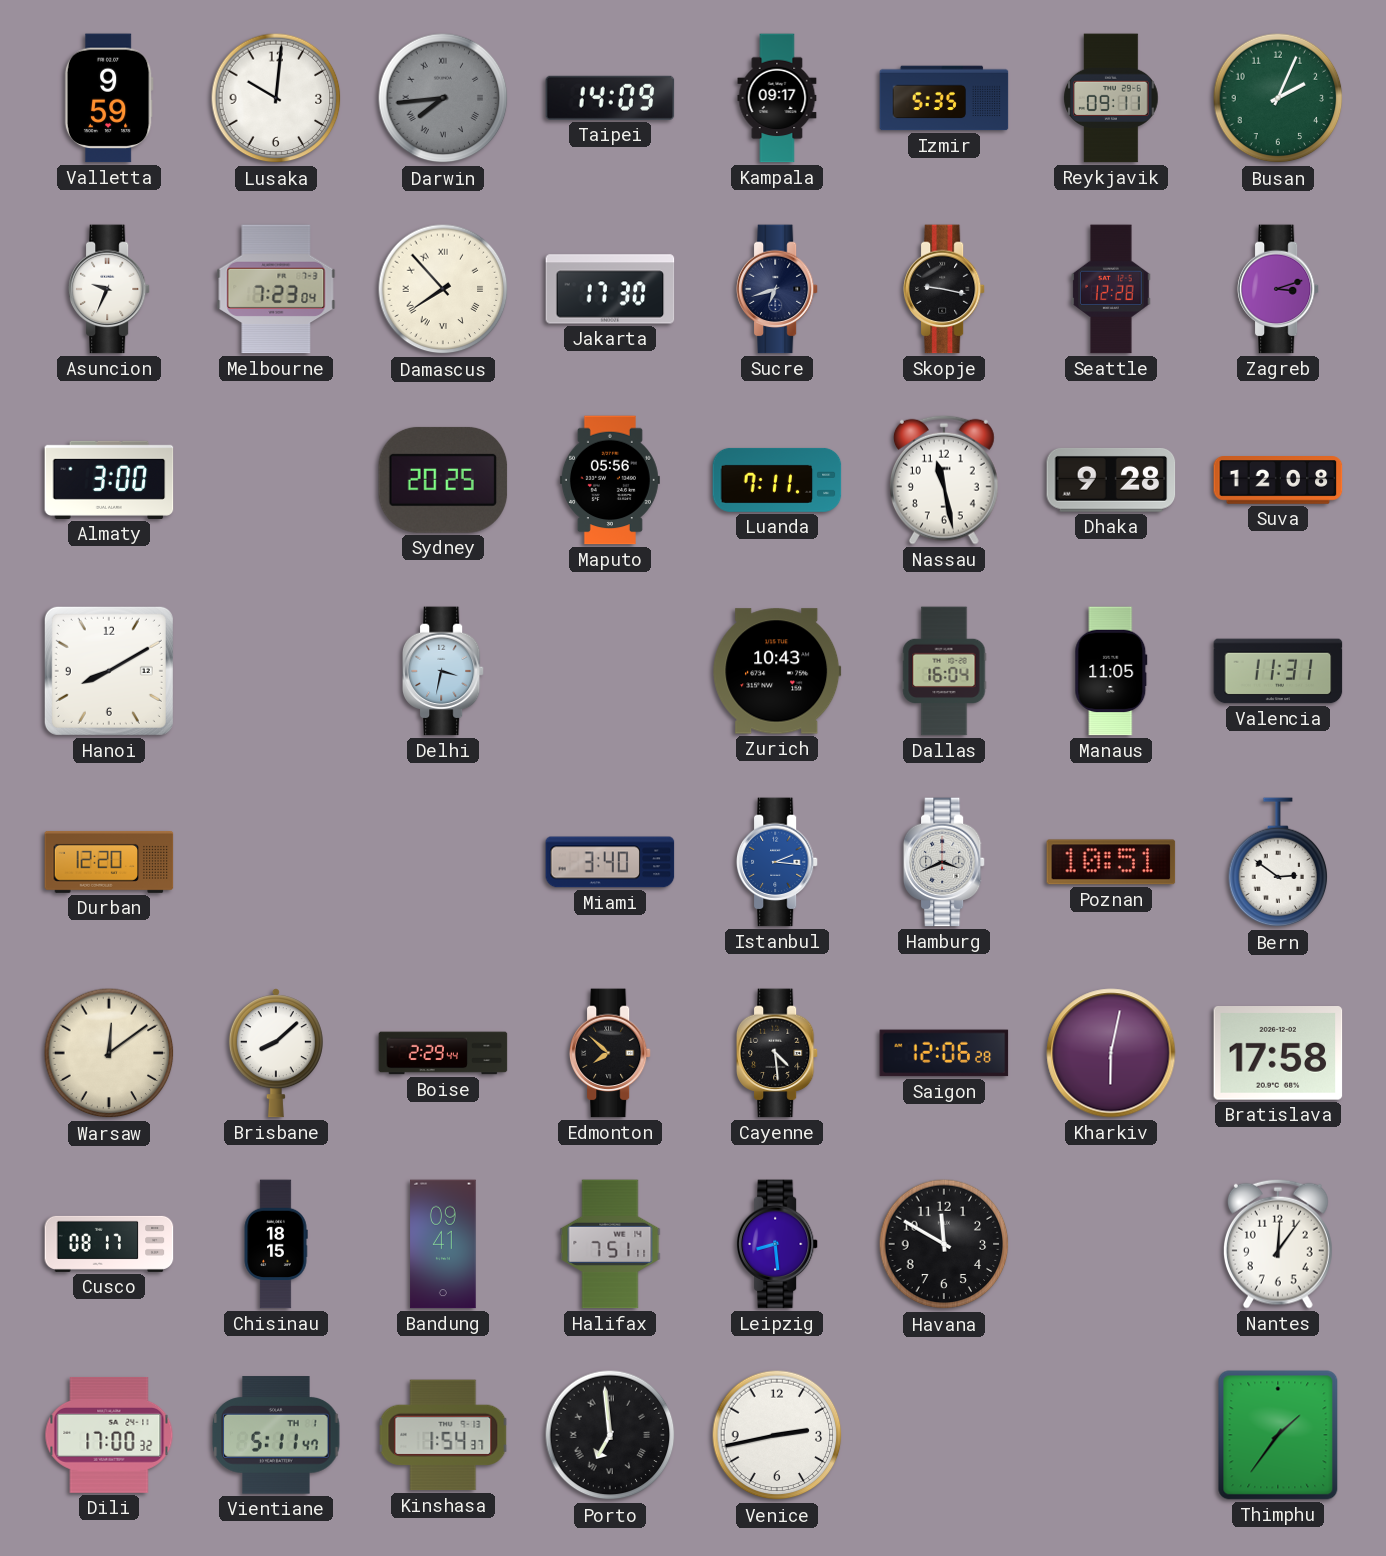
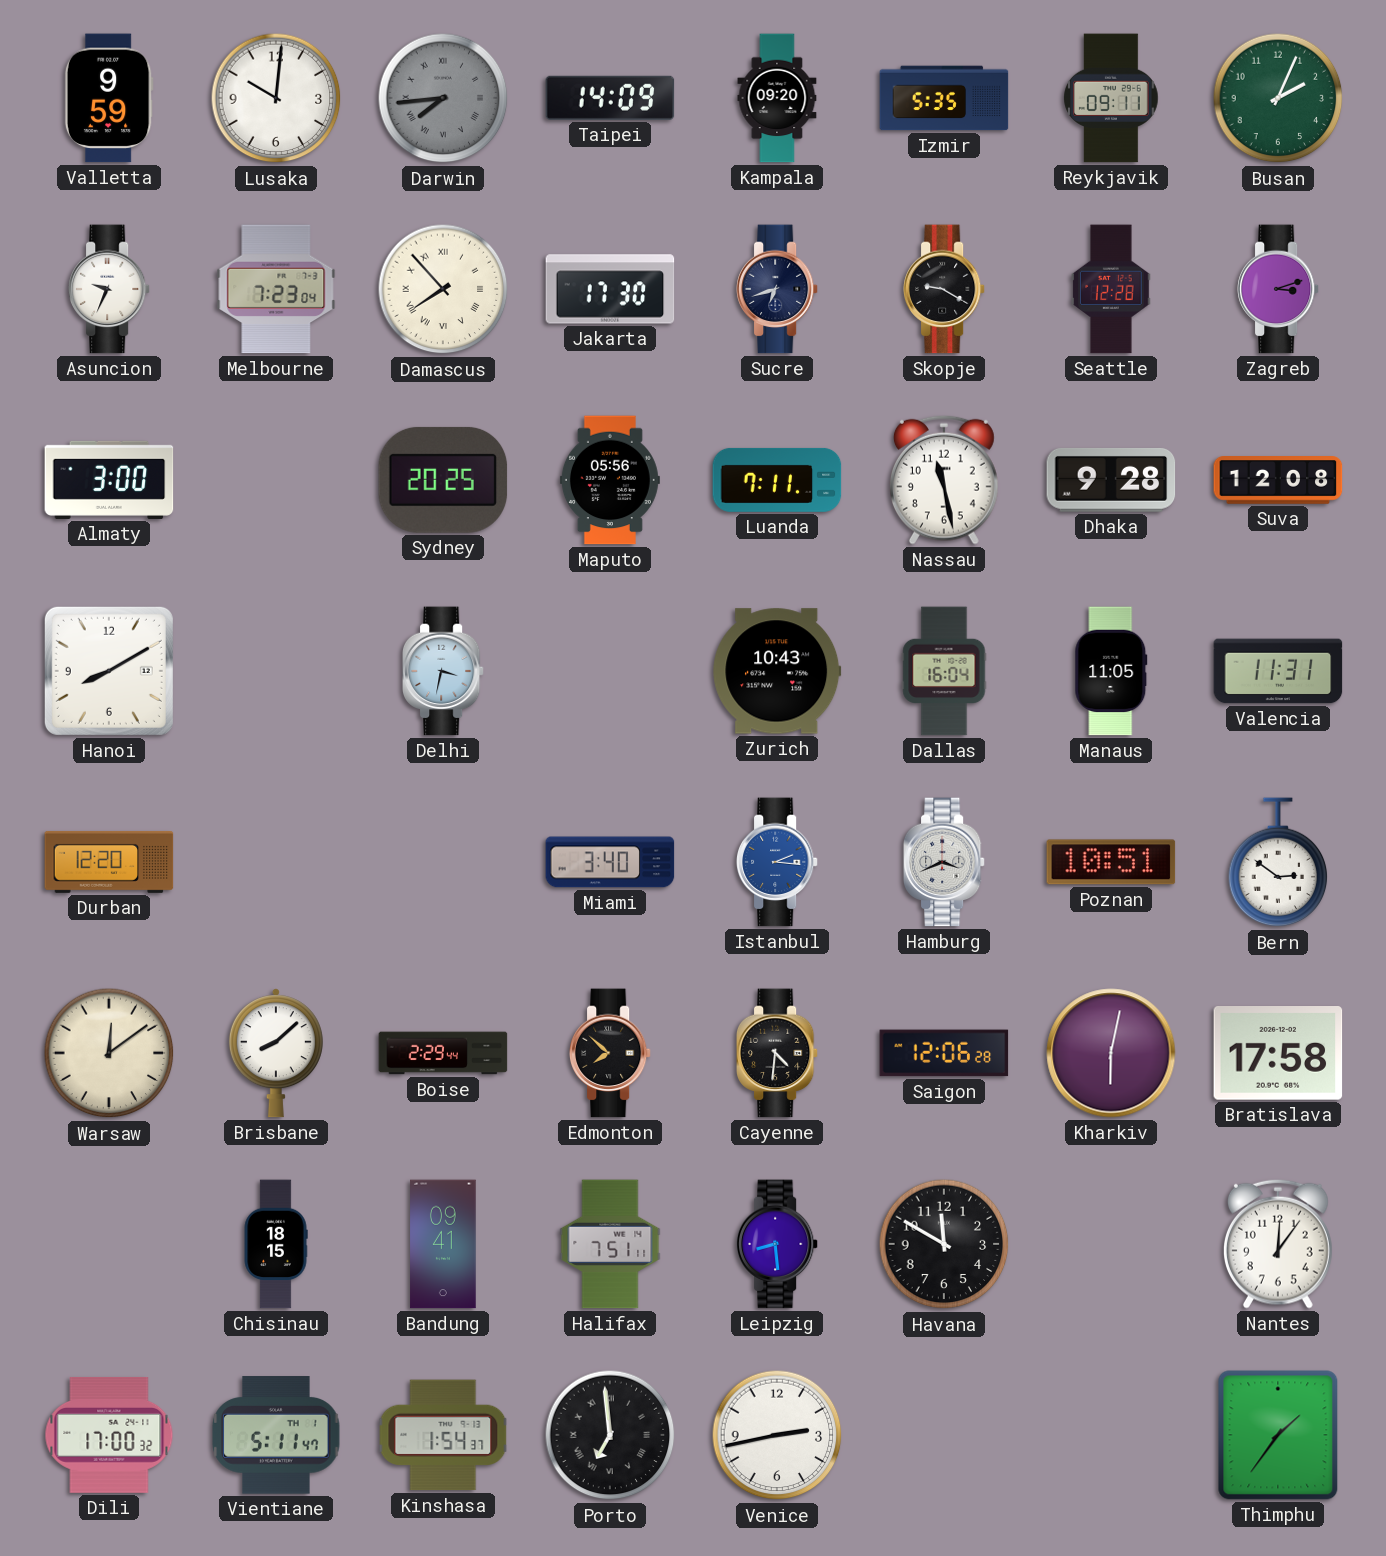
Kampala: 09:17 -> 09:20
Skopje: 9:17 -> 9:20
Cayenne: 4:29 -> 4:31
Cusco: 08:17 -> none
